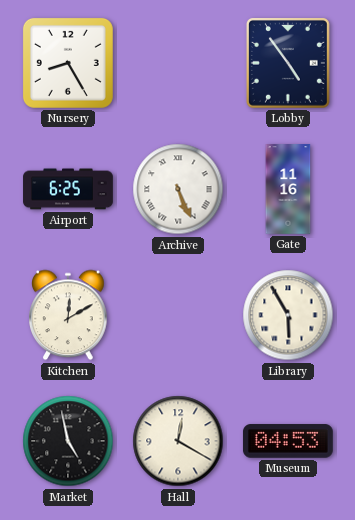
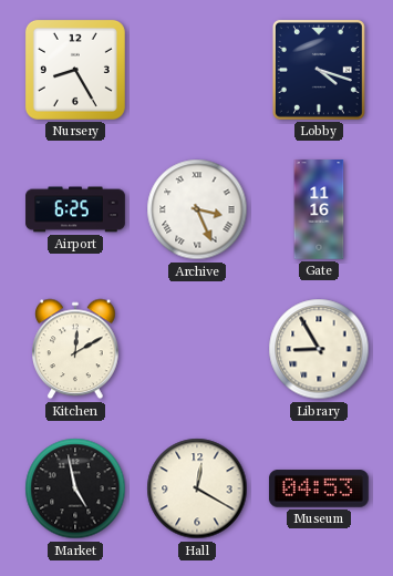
Lobby: 4:54 -> 4:18
Archive: 5:26 -> 3:26
Library: 5:55 -> 8:55
